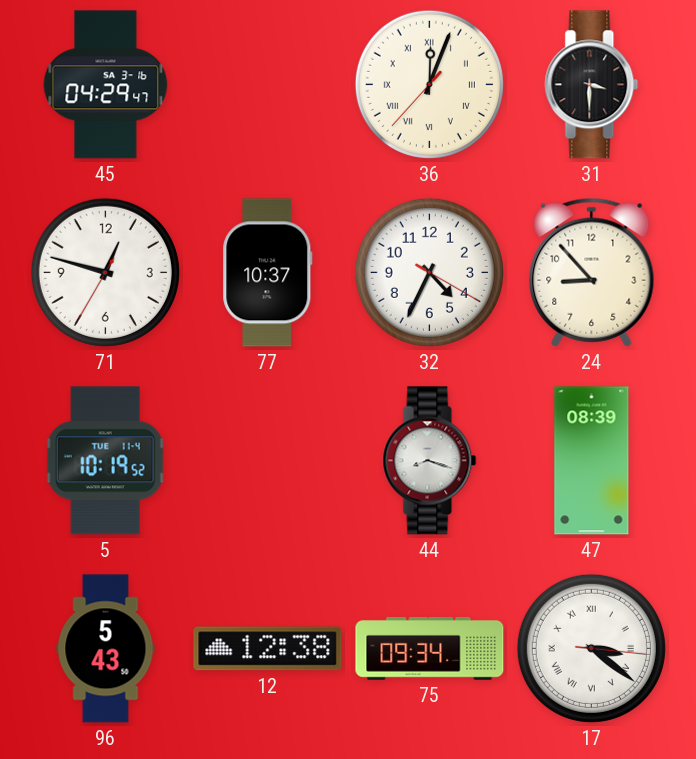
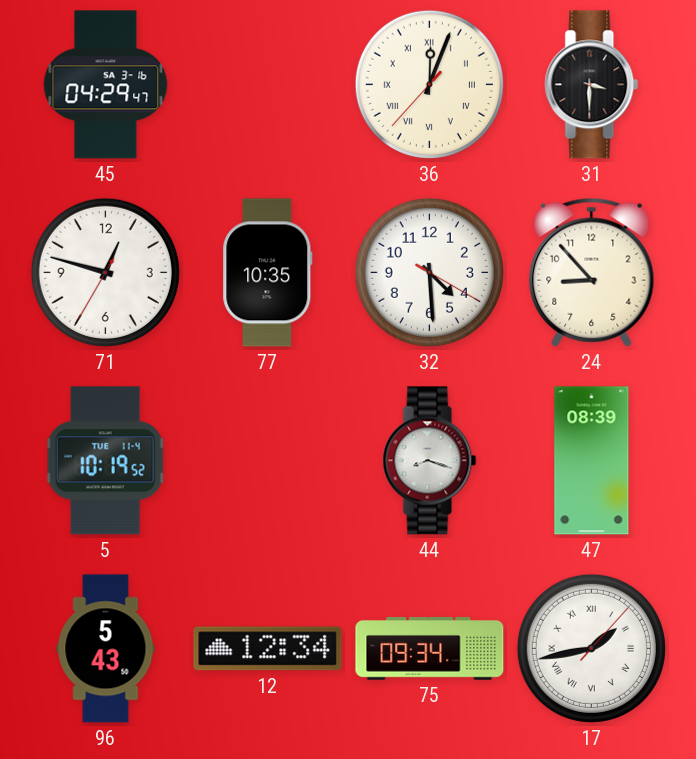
77: 10:37 -> 10:35
32: 4:34 -> 4:29
12: 12:38 -> 12:34
17: 3:21 -> 1:43
